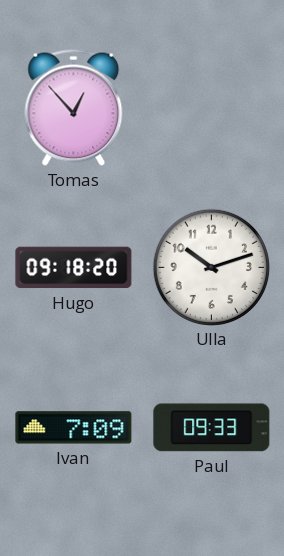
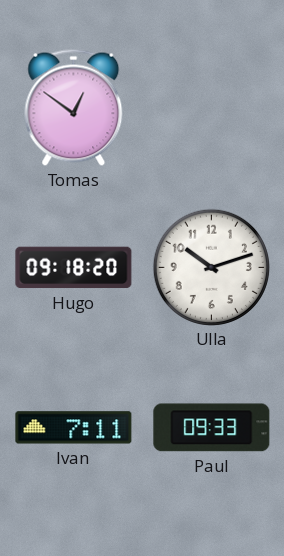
Tomas: 12:53 -> 12:51
Ivan: 7:09 -> 7:11
